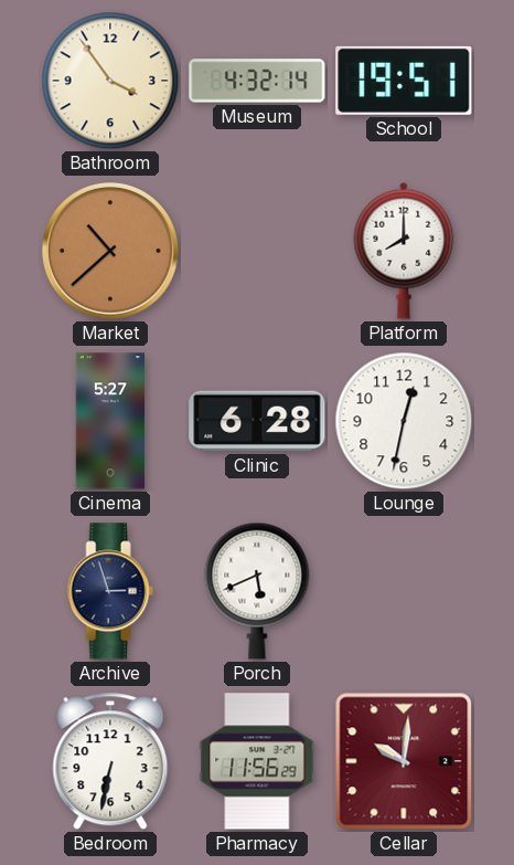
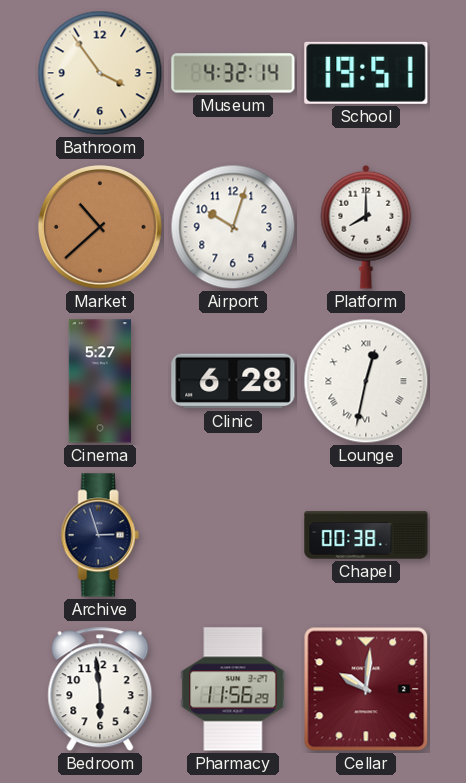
Airport: none -> 10:03
Lounge numerals: Arabic -> Roman
Porch: 5:41 -> none
Chapel: none -> 00:38
Bedroom: 6:32 -> 5:59
